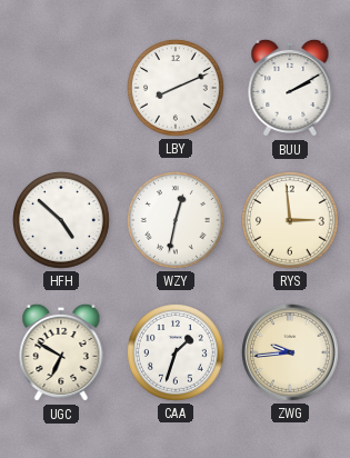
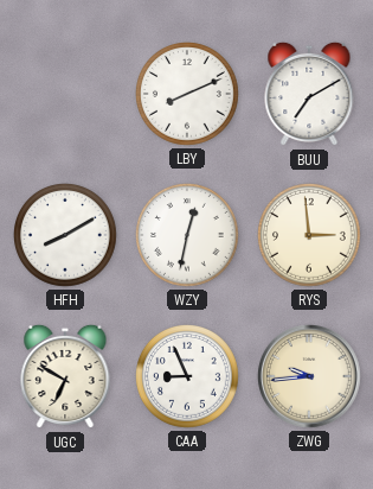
BUU: 2:10 -> 7:10
HFH: 4:52 -> 8:10
CAA: 1:33 -> 8:56
